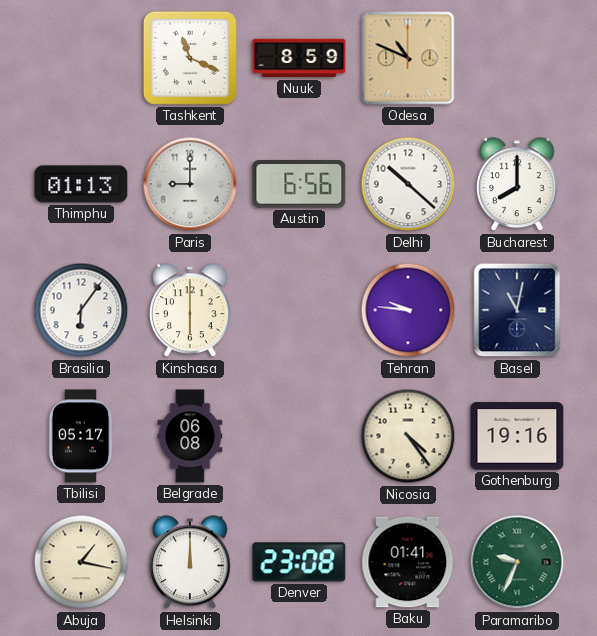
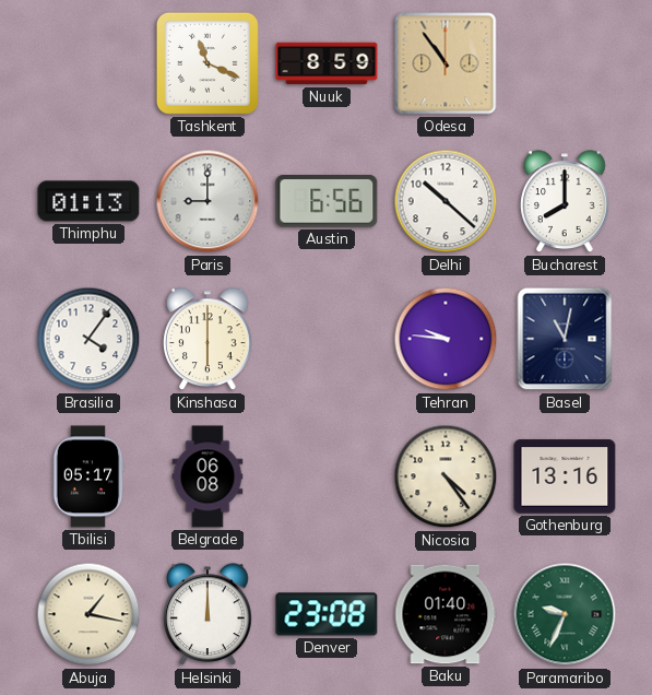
Odesa: 10:49 -> 10:54
Brasilia: 6:06 -> 4:06
Gothenburg: 19:16 -> 13:16
Baku: 01:41 -> 01:40
